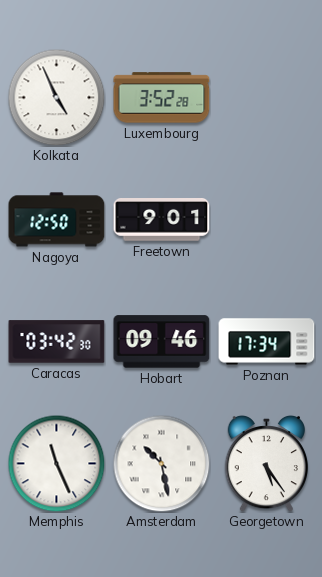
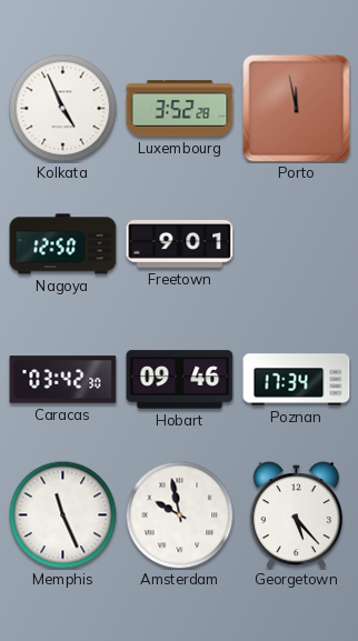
Porto: none -> 11:58
Amsterdam: 10:28 -> 9:58
Georgetown: 5:24 -> 5:23
